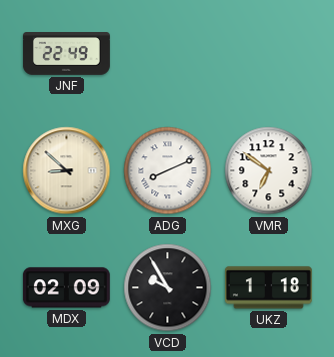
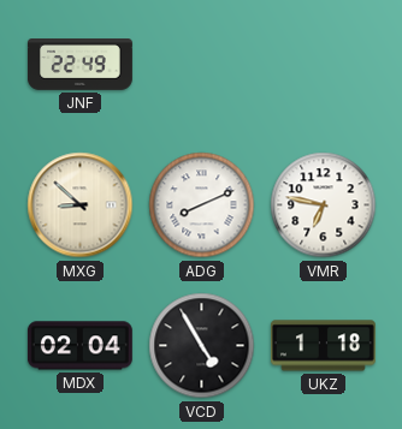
VMR: 6:51 -> 6:47
MDX: 02:09 -> 02:04
VCD: 9:55 -> 4:55
